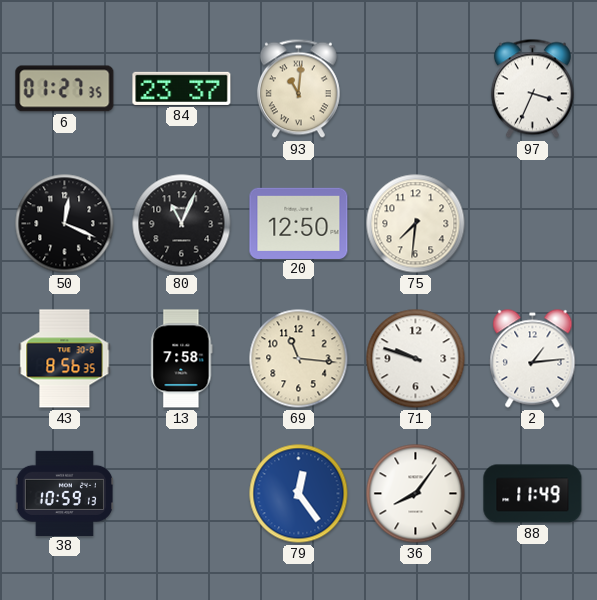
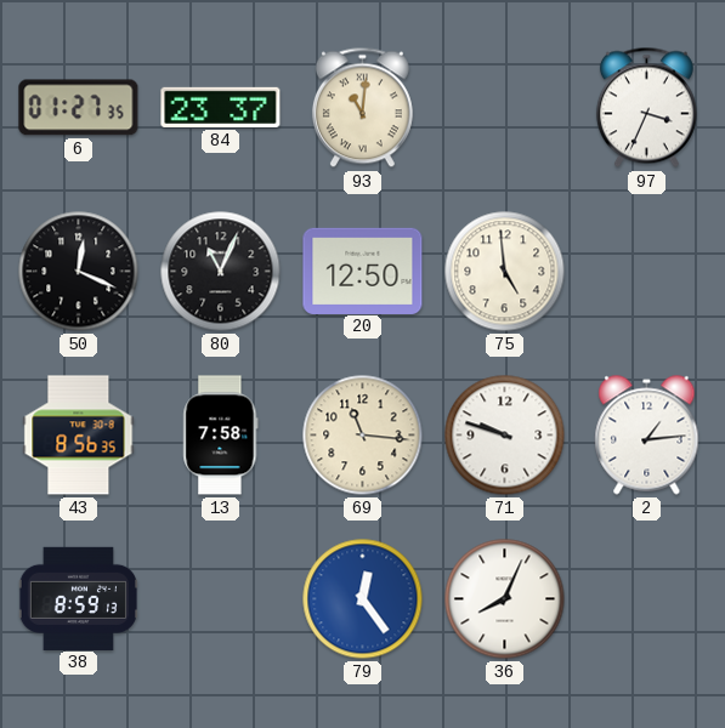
75: 7:31 -> 4:59
38: 10:59 -> 8:59
36: 8:06 -> 8:04
88: 11:49 -> none
